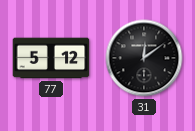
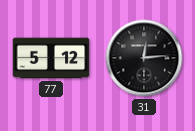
31: 12:09 -> 12:14
